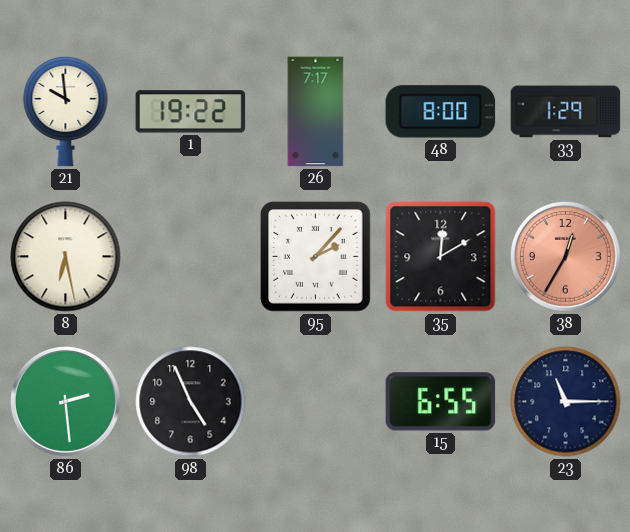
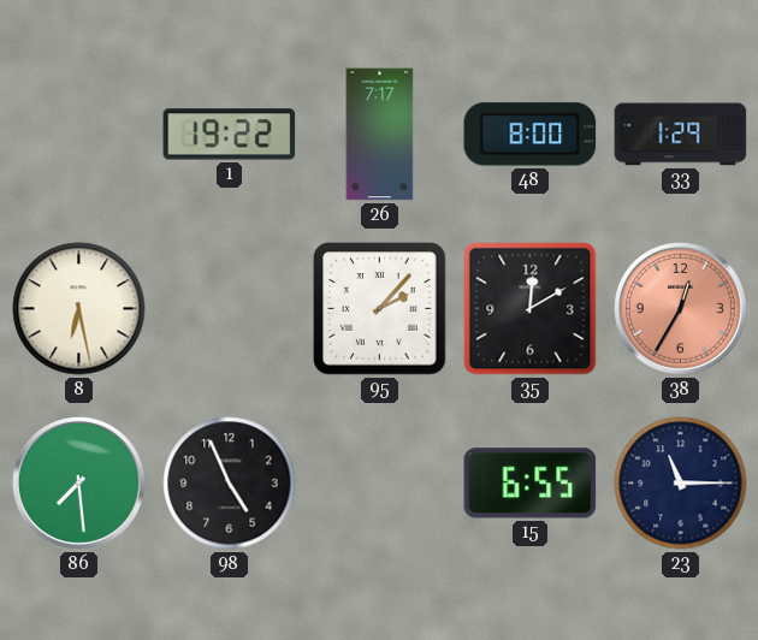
21: 9:59 -> none
86: 2:29 -> 7:29
